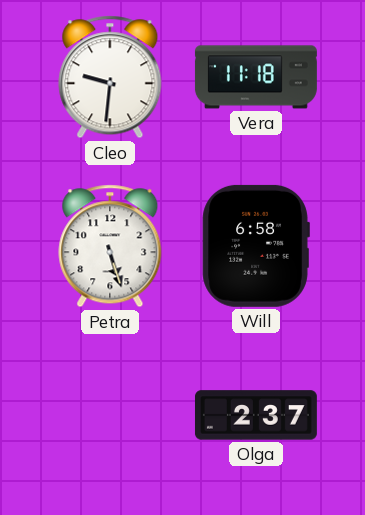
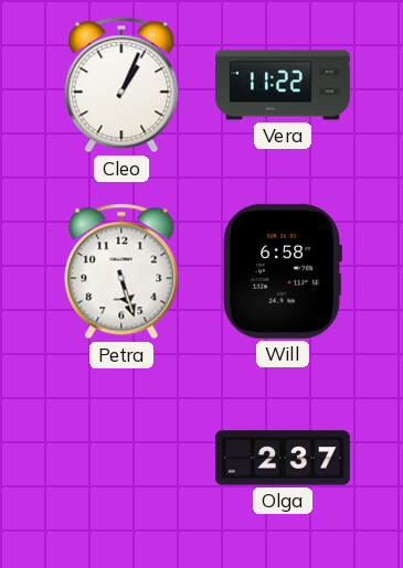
Cleo: 9:31 -> 1:04
Vera: 11:18 -> 11:22
